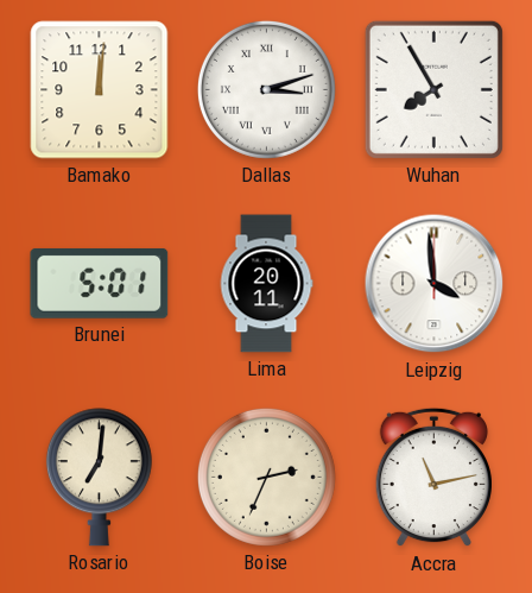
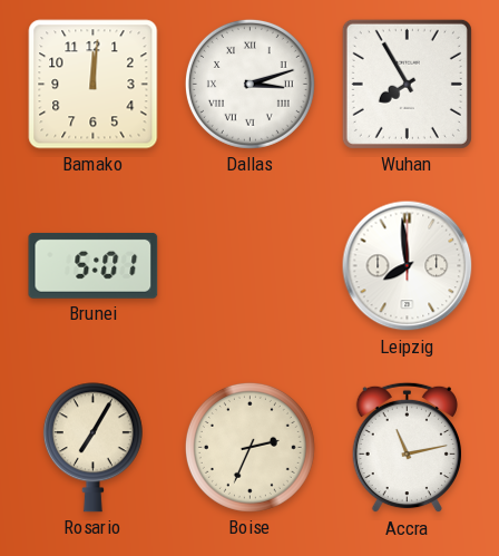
Lima: 20:11 -> none
Leipzig: 3:59 -> 7:59
Rosario: 7:01 -> 7:05
